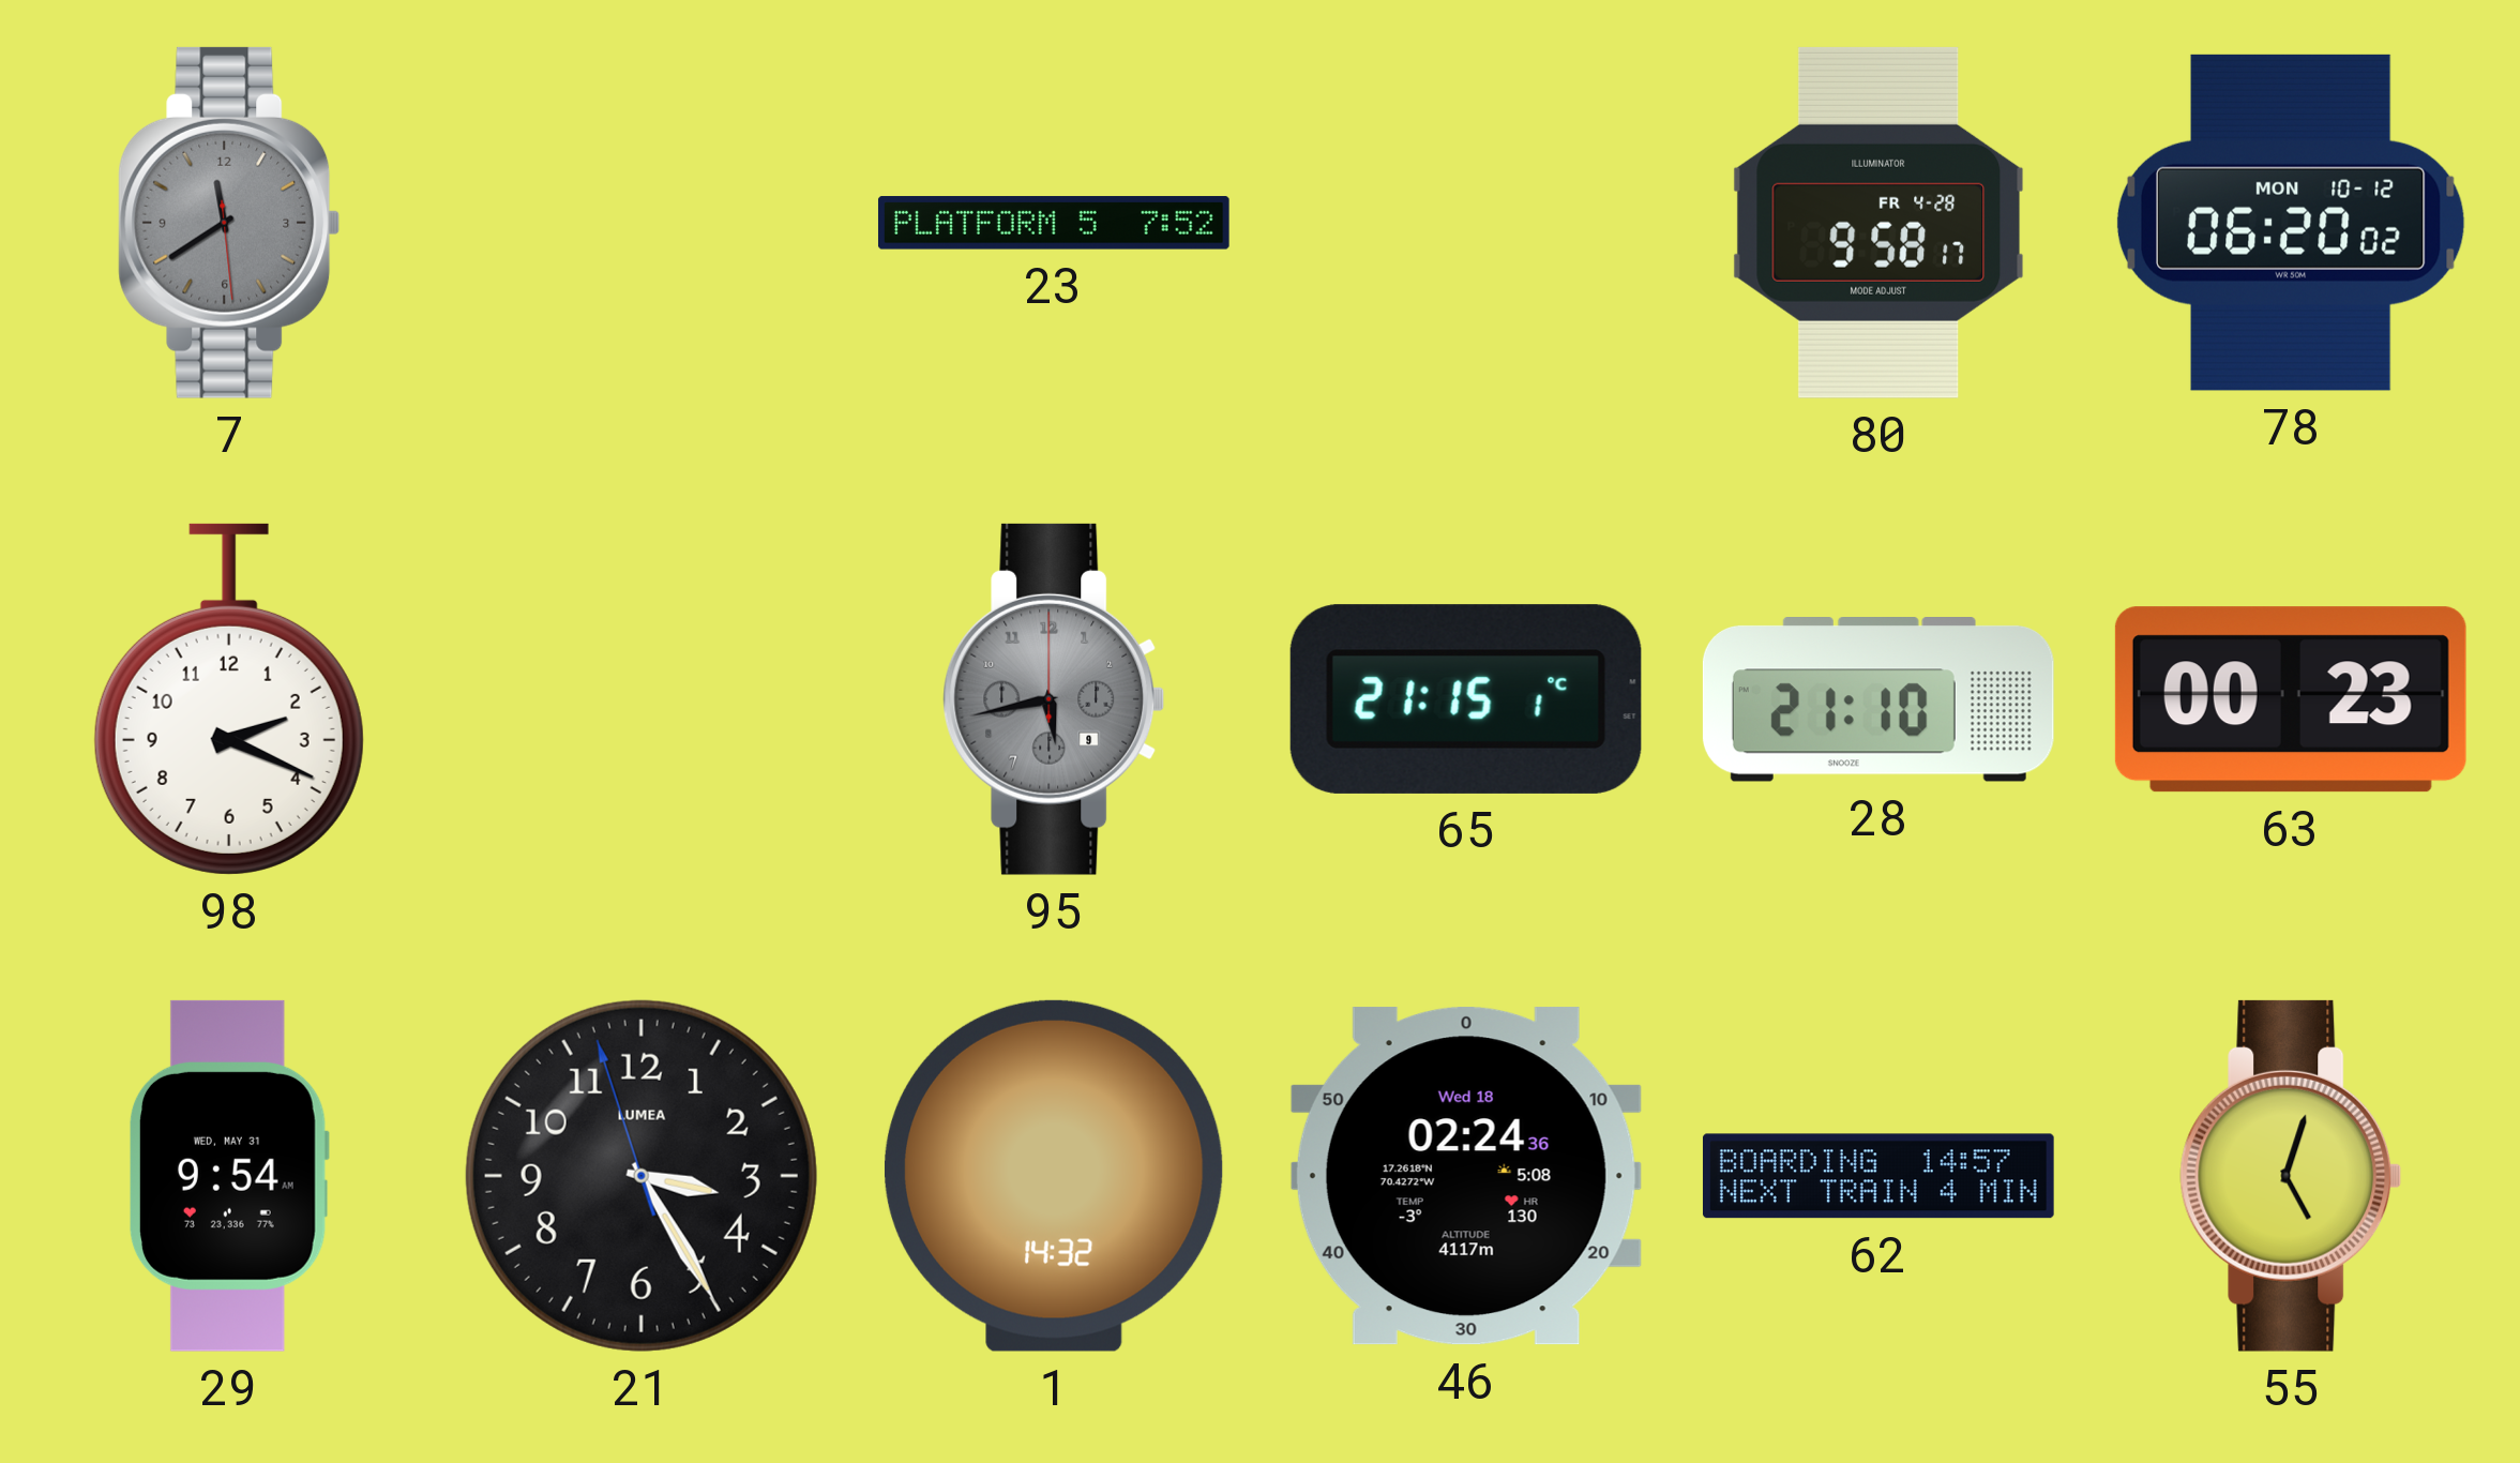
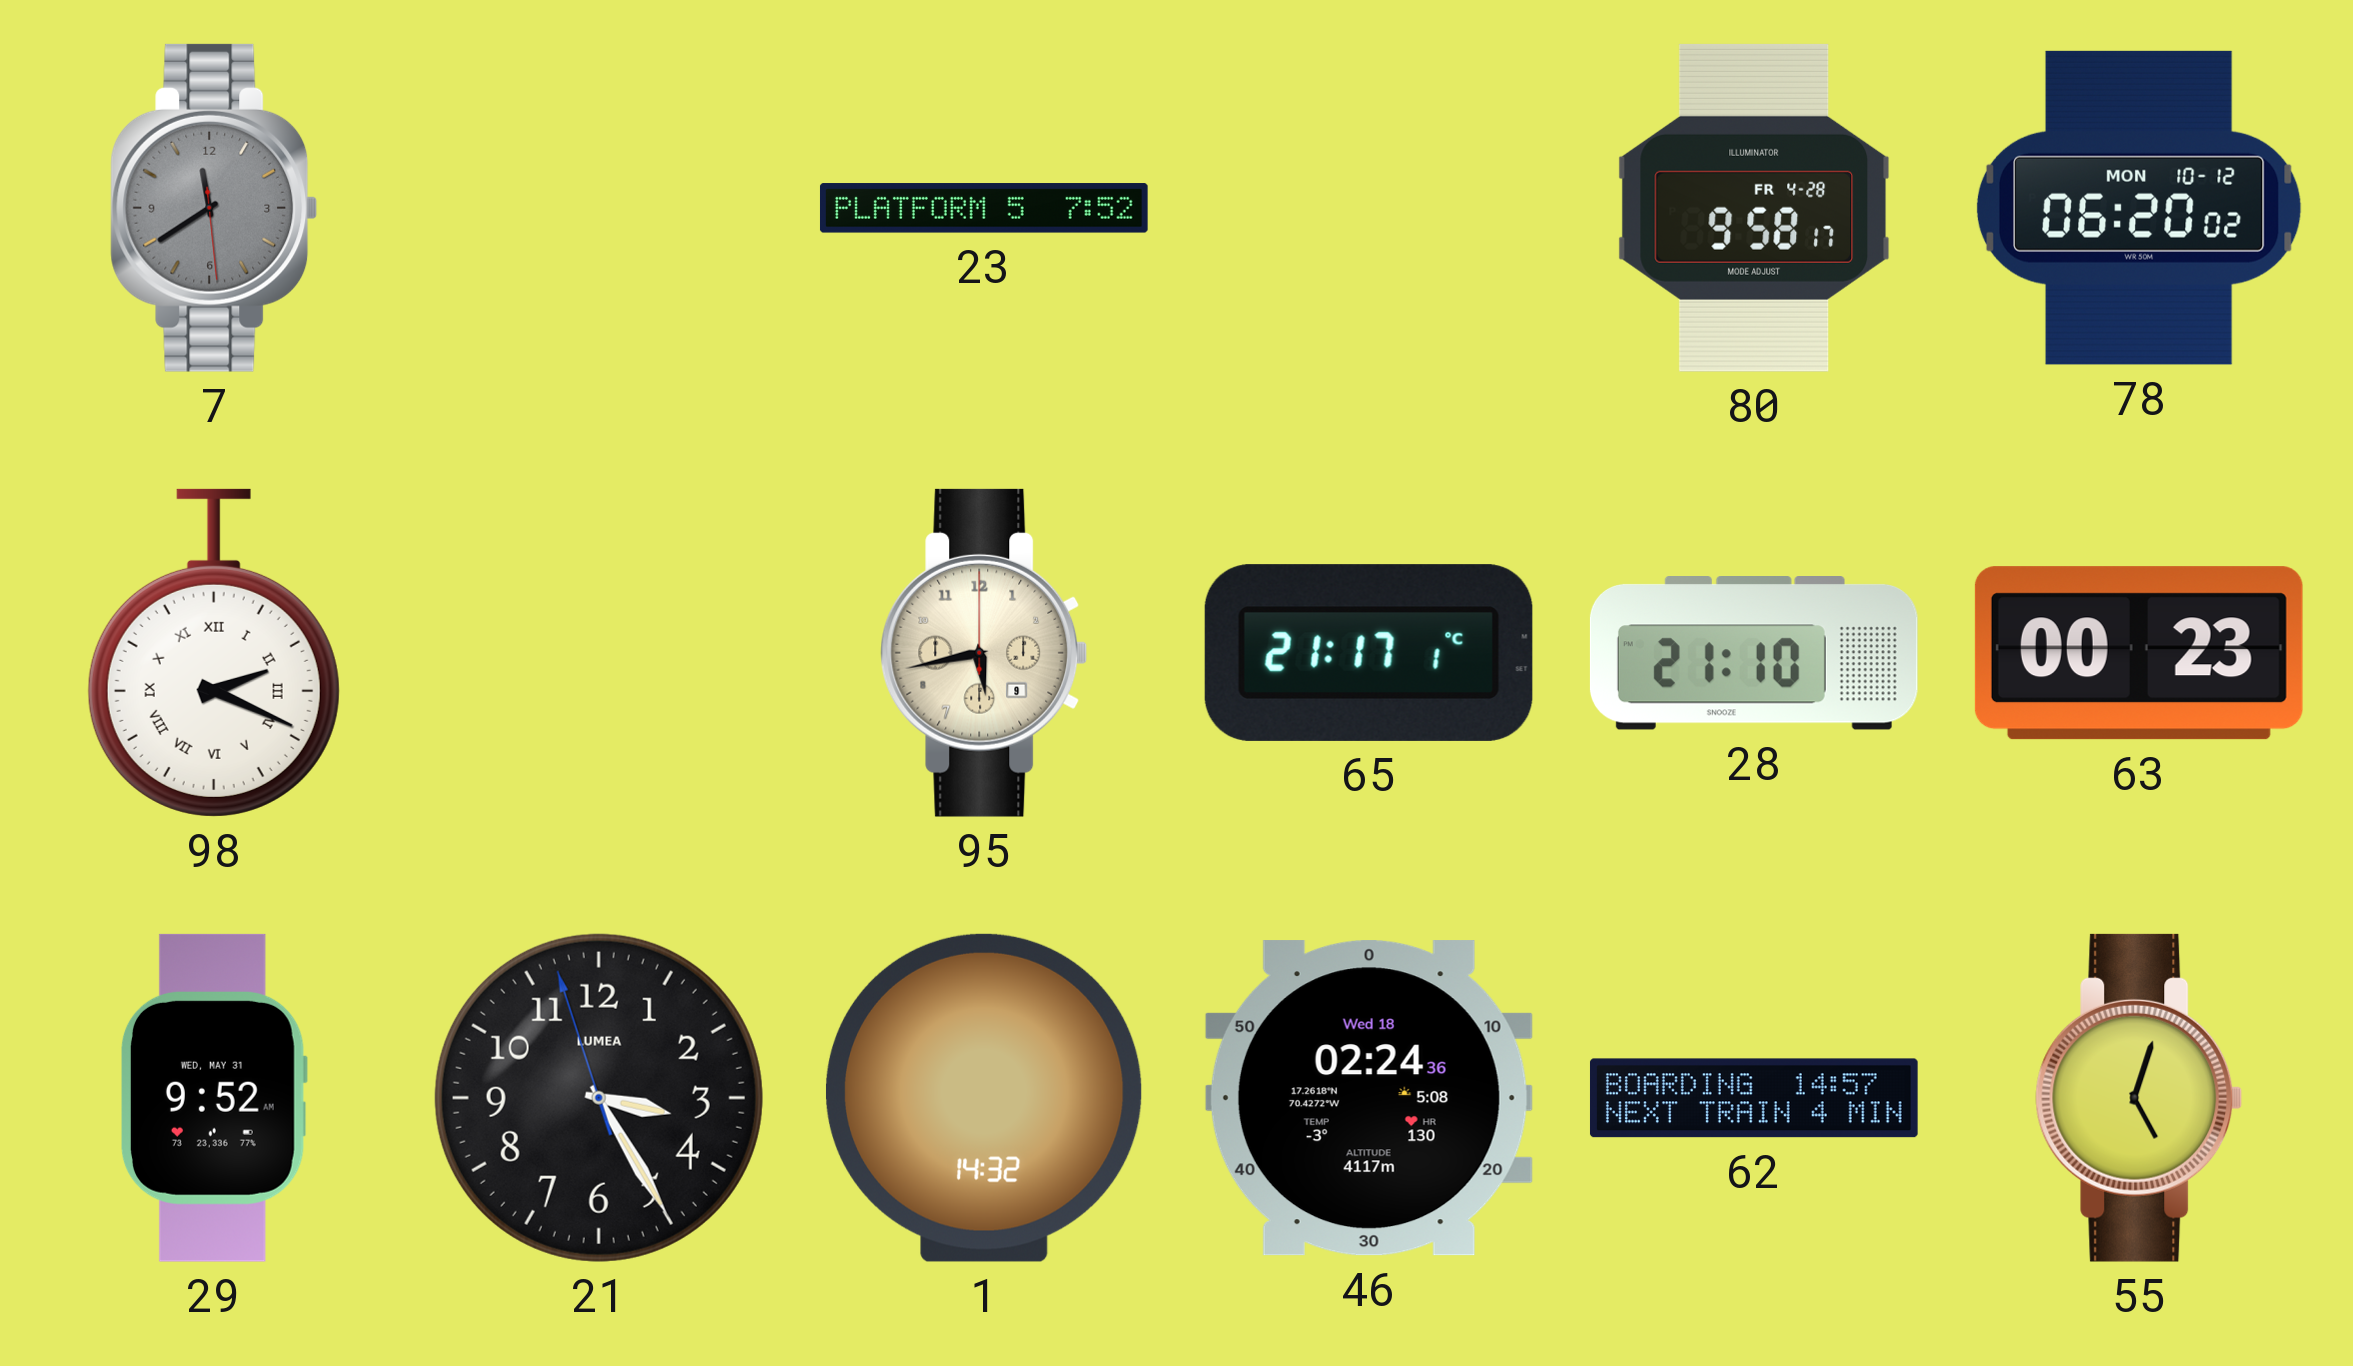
98 numerals: Arabic -> Roman
95 dial: grey -> cream
65: 21:15 -> 21:17
29: 9:54 -> 9:52
